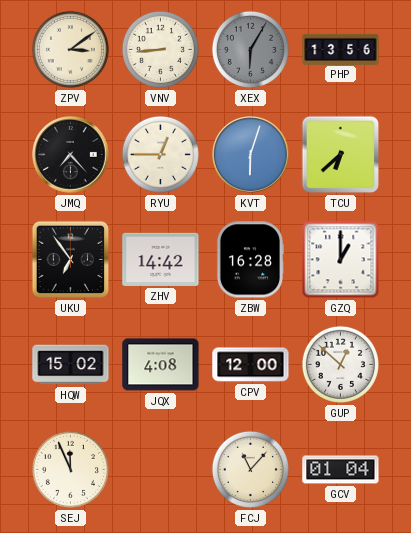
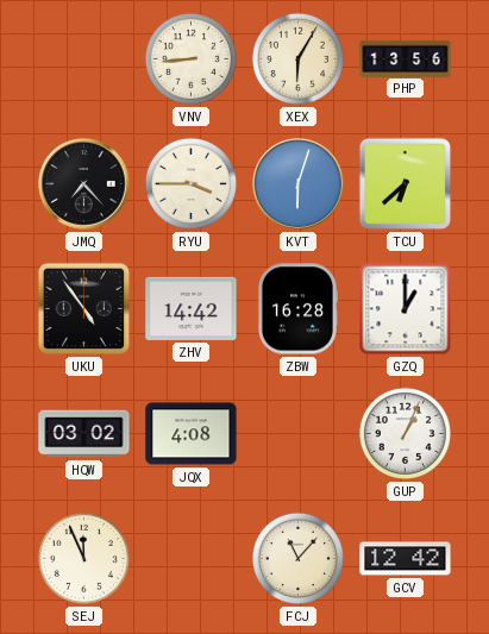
ZPV: 3:09 -> none
XEX dial: grey -> cream
RYU: 12:45 -> 3:45
UKU: 6:54 -> 4:54
HQW: 15:02 -> 03:02
CPV: 12:00 -> none
GUP: 12:52 -> 1:04
GCV: 01:04 -> 12:42
